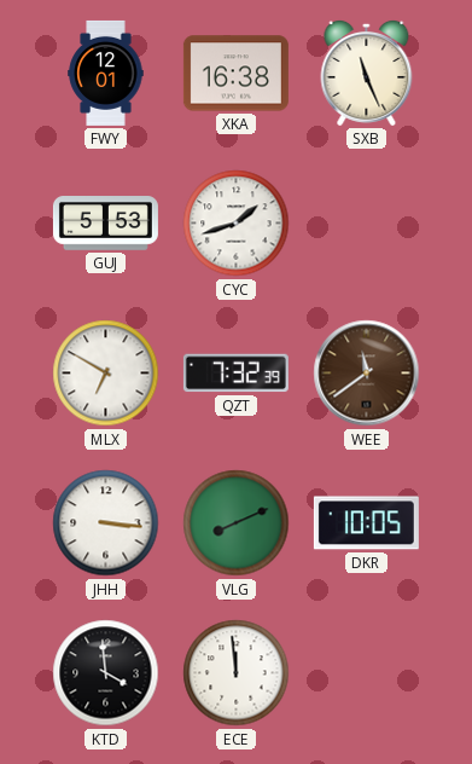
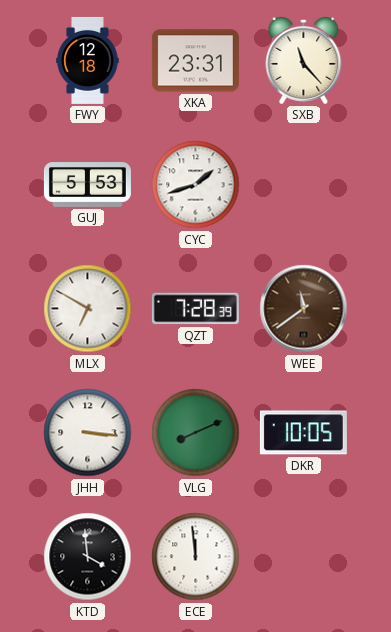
FWY: 12:01 -> 12:18
XKA: 16:38 -> 23:31
SXB: 11:26 -> 11:23
QZT: 7:32 -> 7:28
